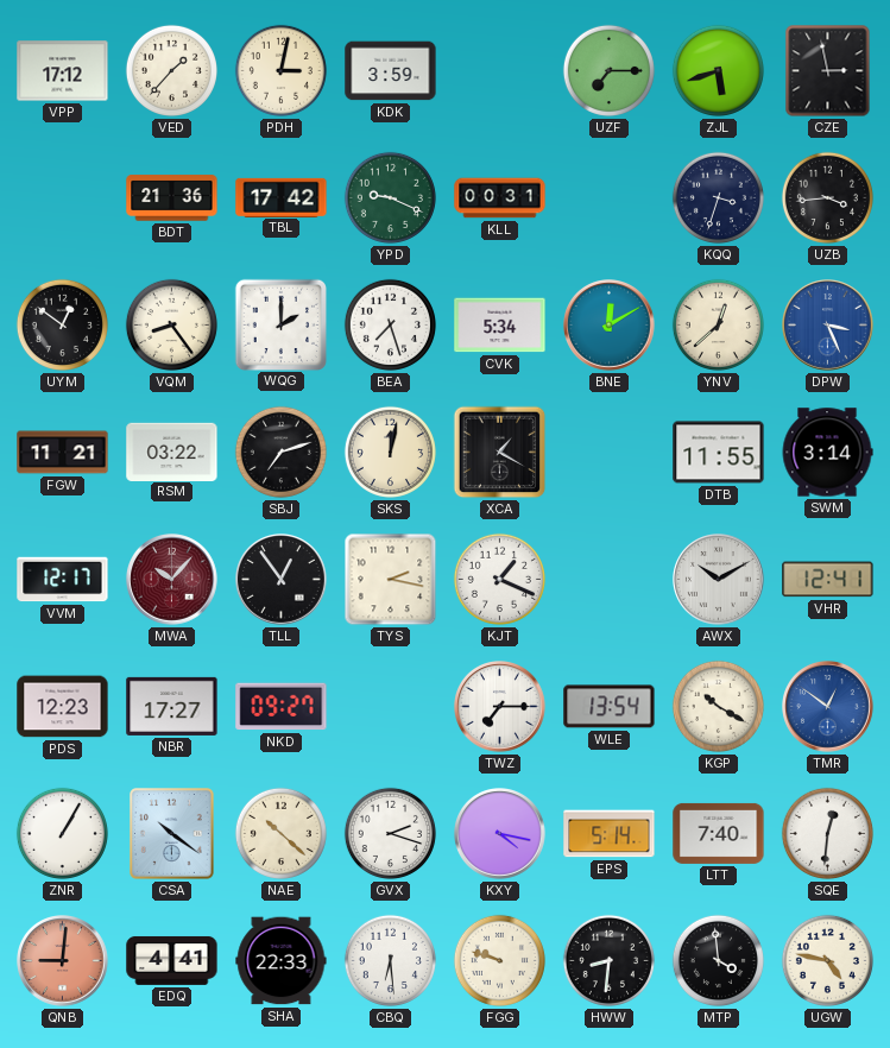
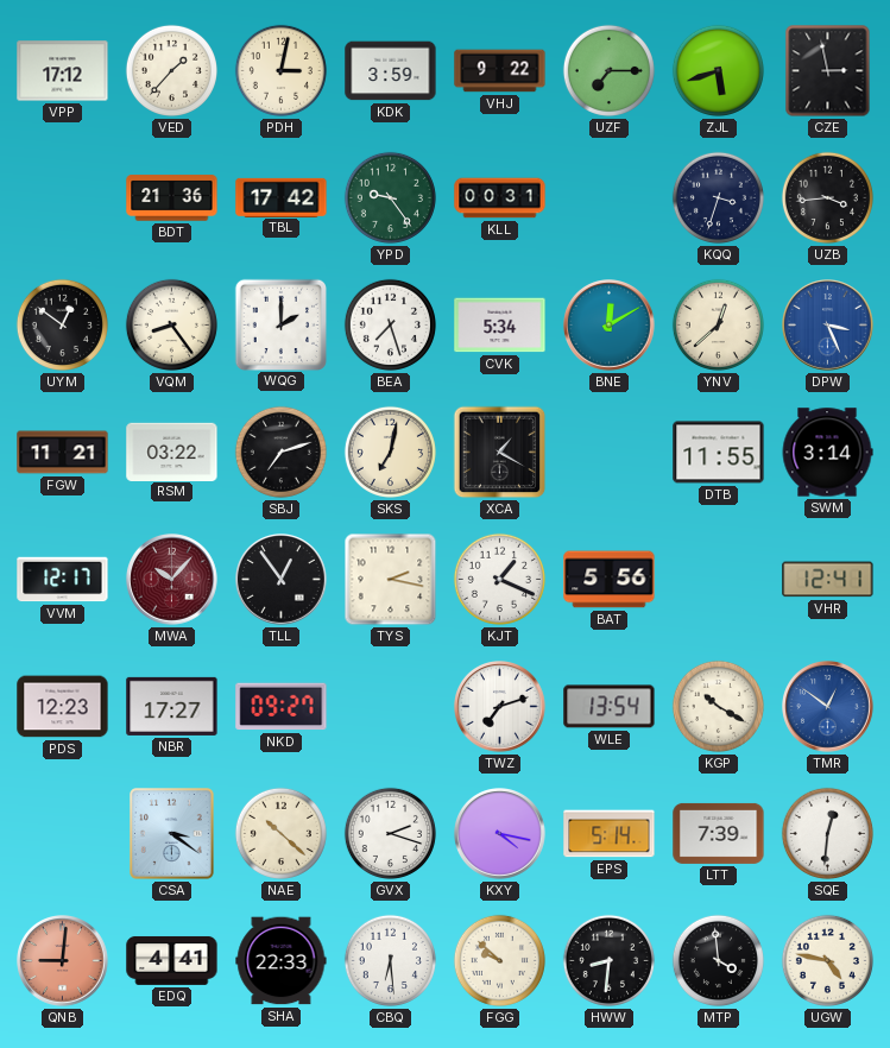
VHJ: none -> 9:22
YPD: 9:19 -> 9:24
SKS: 12:02 -> 7:02
BAT: none -> 5:56
AWX: 10:10 -> none
TWZ: 7:15 -> 7:12
ZNR: 1:05 -> none
CSA: 10:21 -> 3:21
LTT: 7:40 -> 7:39
FGG: 9:48 -> 9:52
